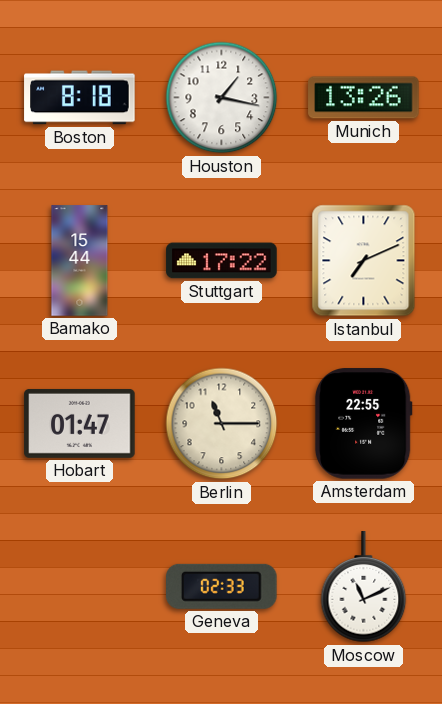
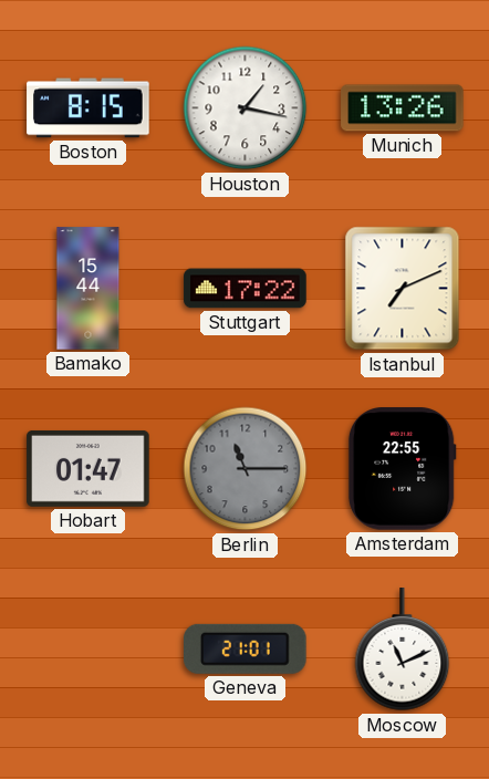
Boston: 8:18 -> 8:15
Berlin dial: cream -> grey
Geneva: 02:33 -> 21:01
